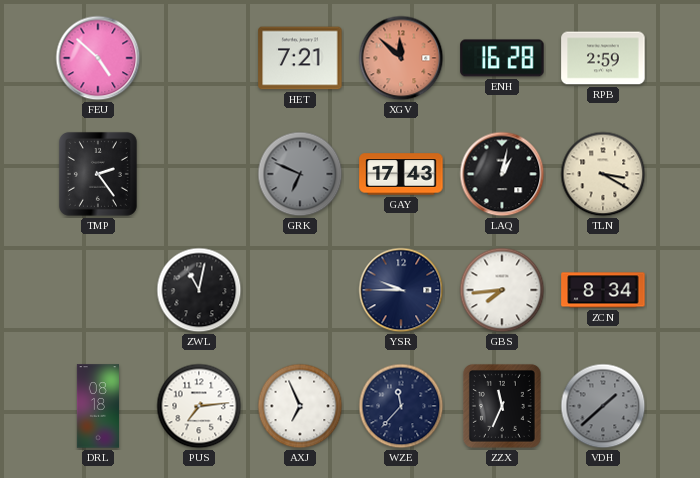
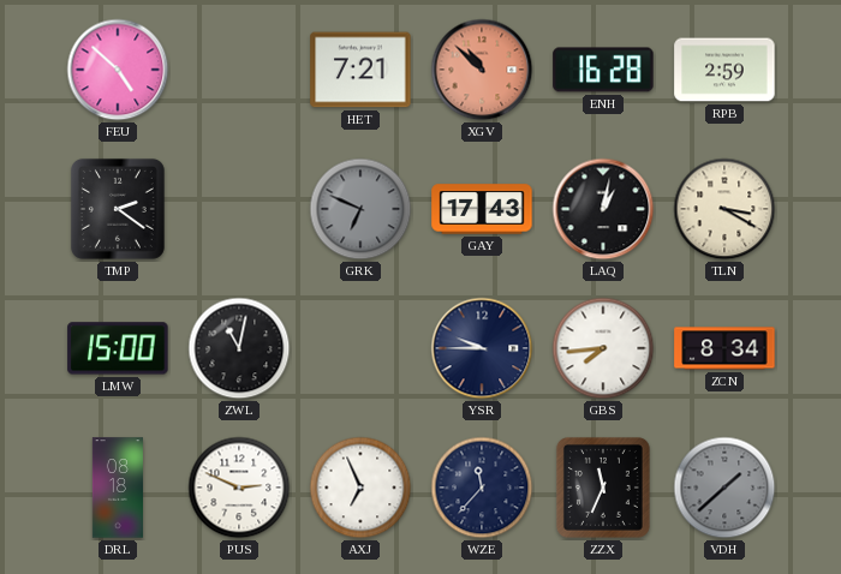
XGV: 11:52 -> 10:52
TMP: 2:24 -> 2:21
LMW: none -> 15:00
PUS: 7:14 -> 2:49
